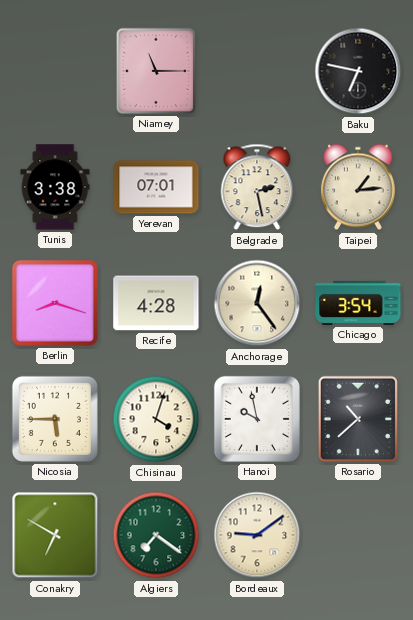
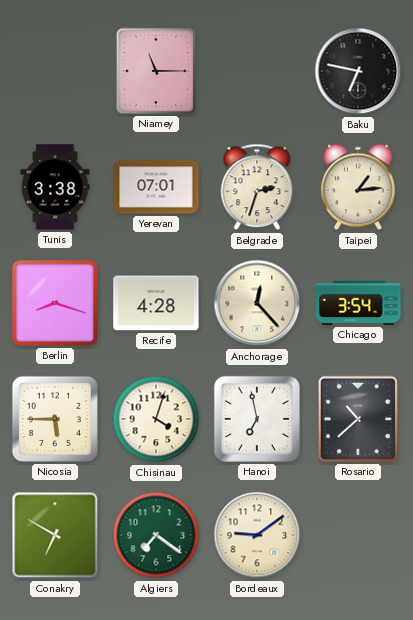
Belgrade: 2:28 -> 2:33
Anchorage: 12:24 -> 12:23
Hanoi: 9:58 -> 6:58
